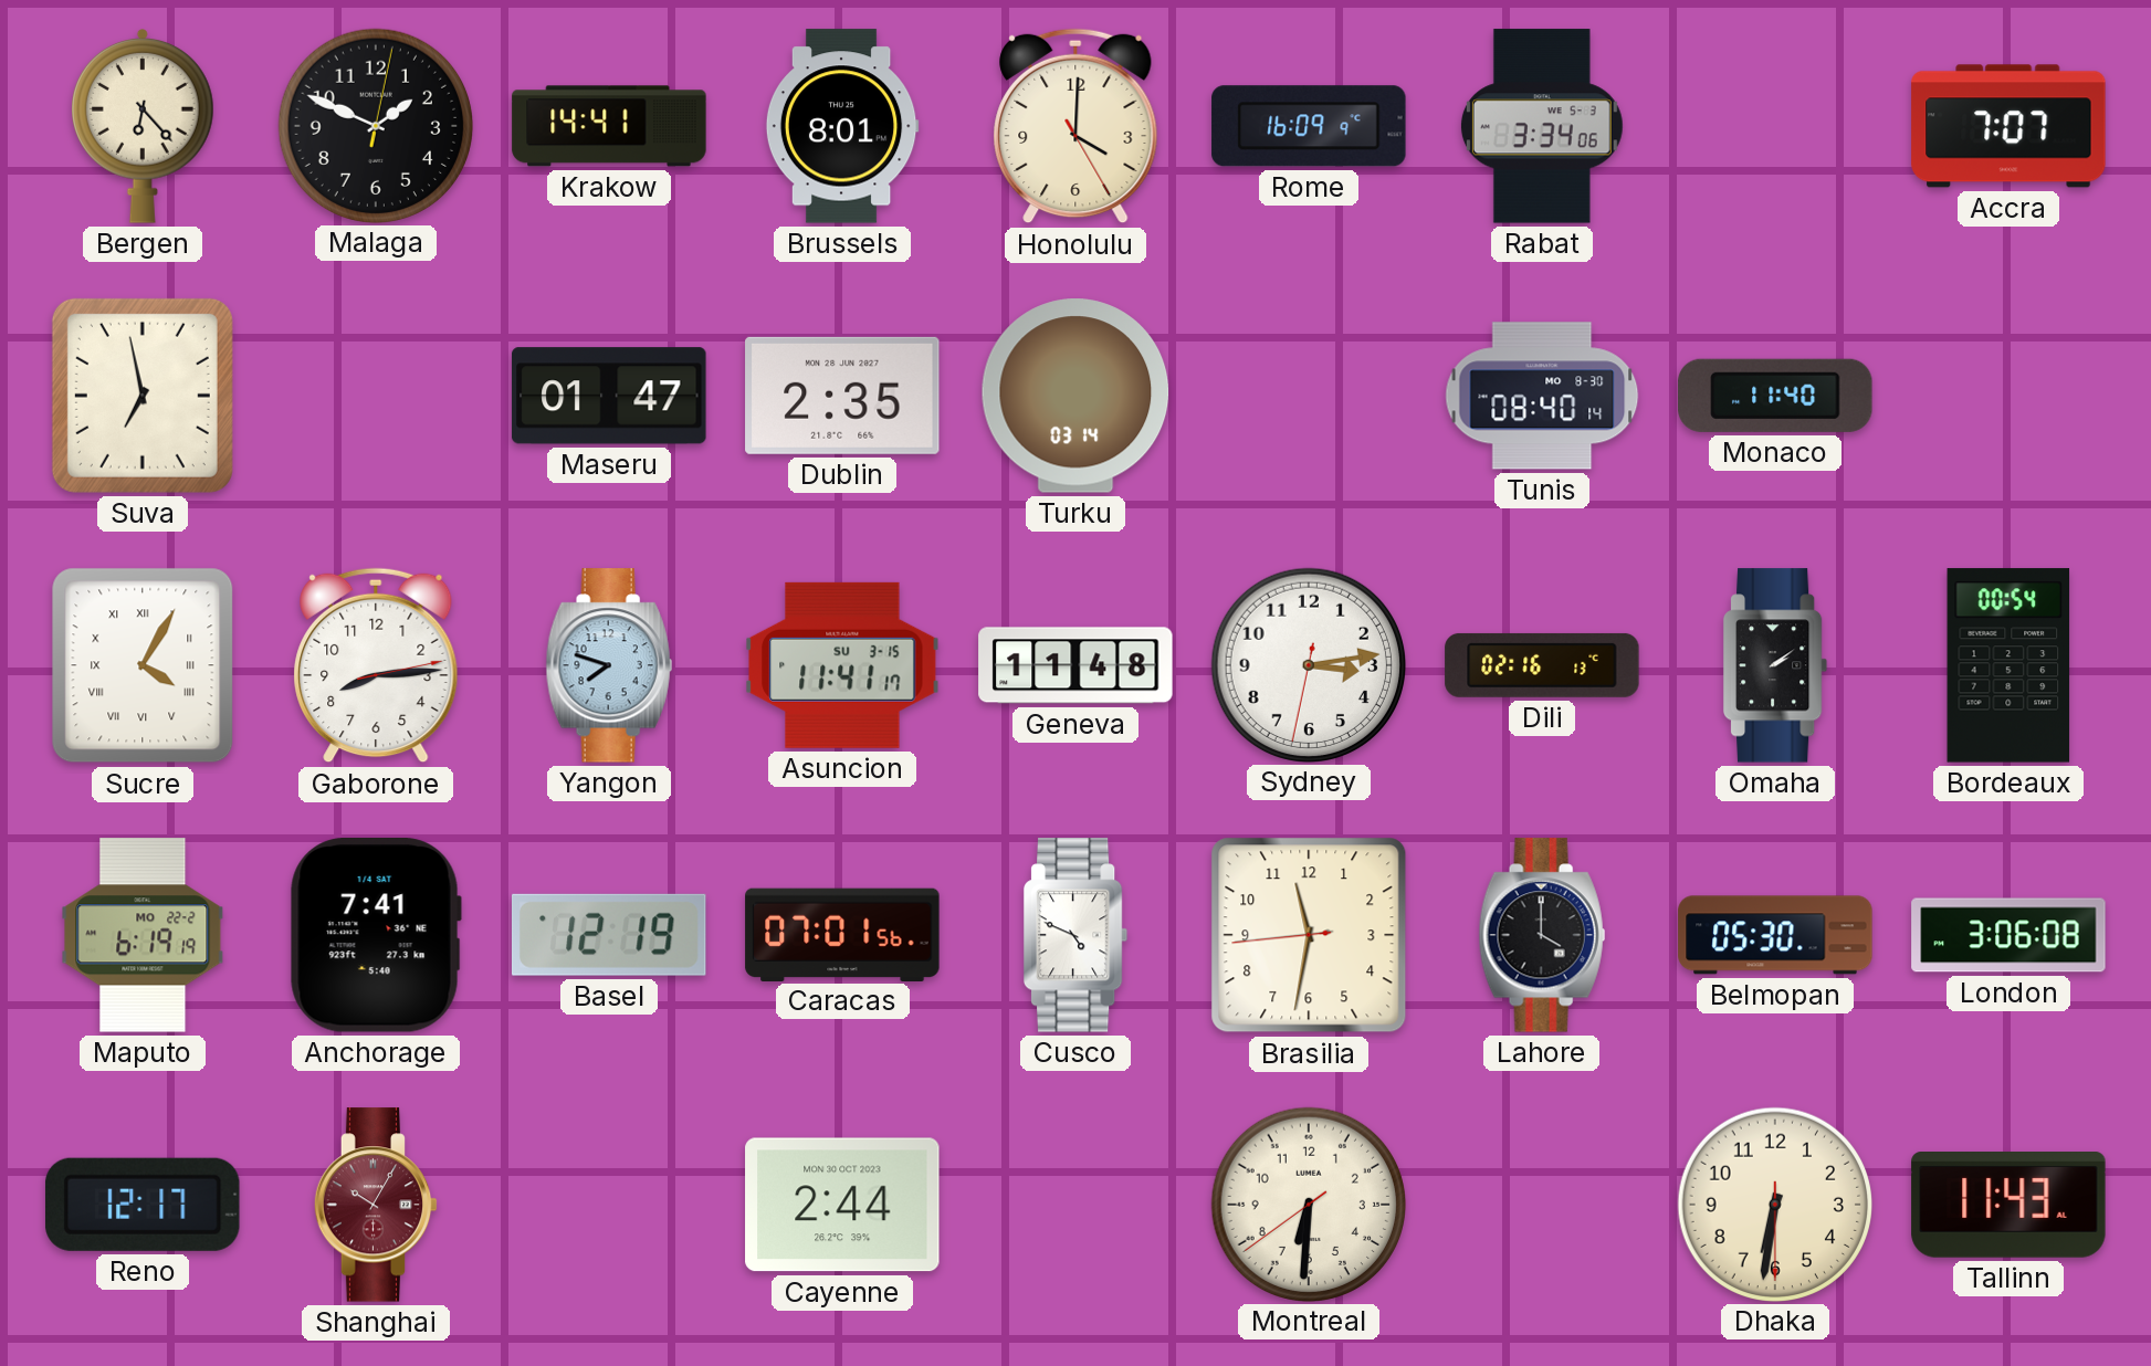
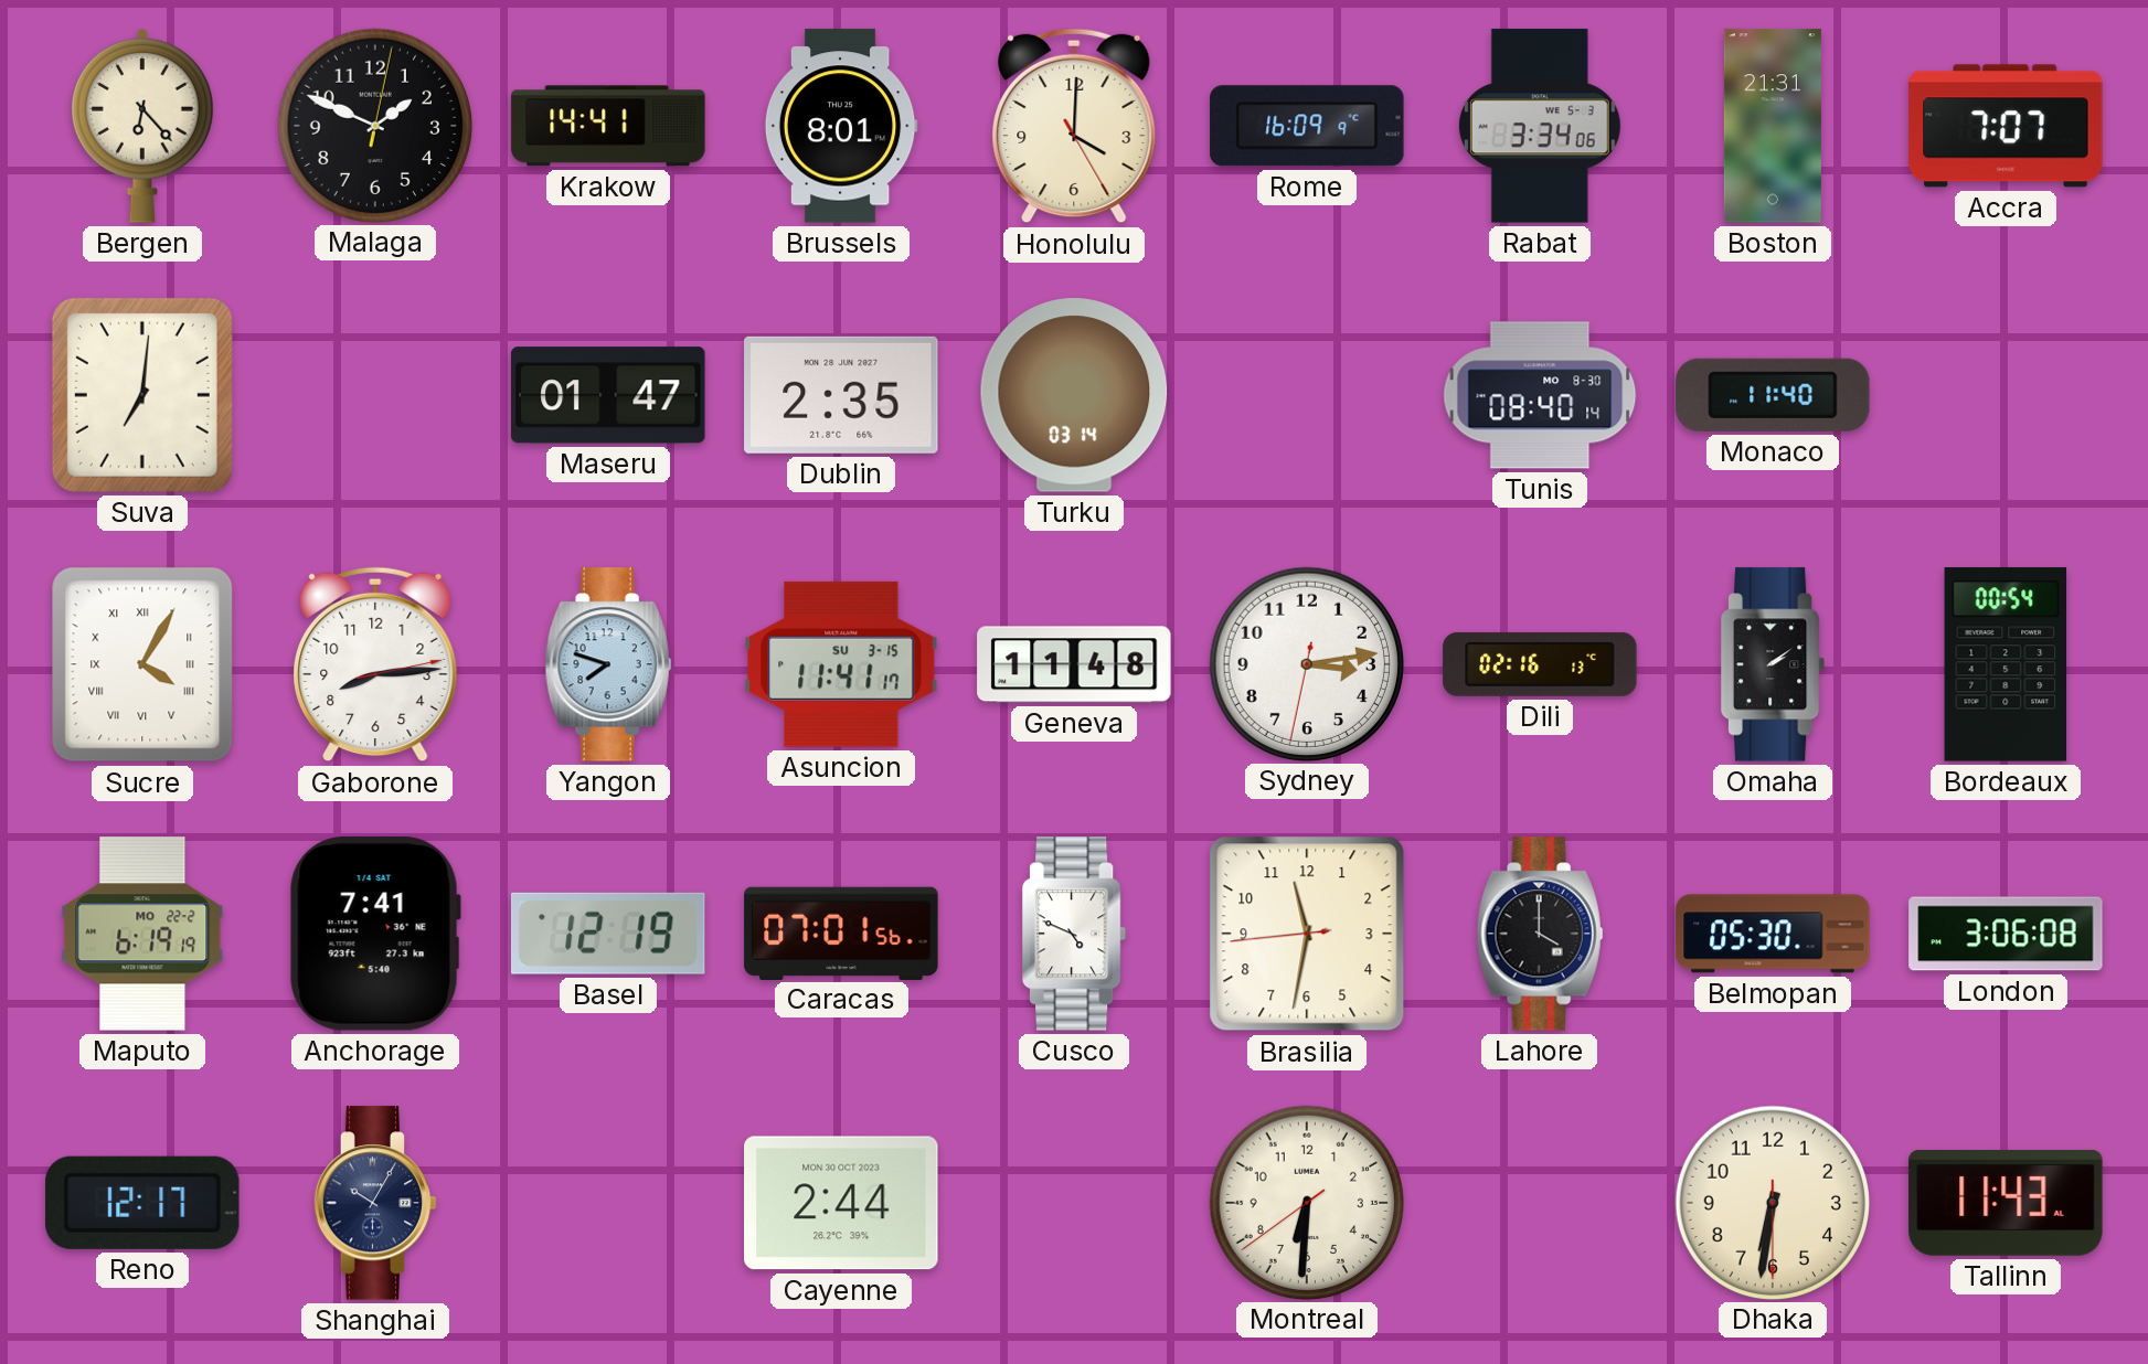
Boston: none -> 21:31
Suva: 6:58 -> 7:01
Shanghai dial: burgundy -> navy
